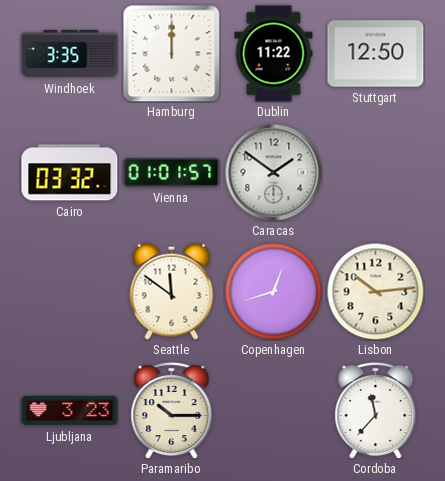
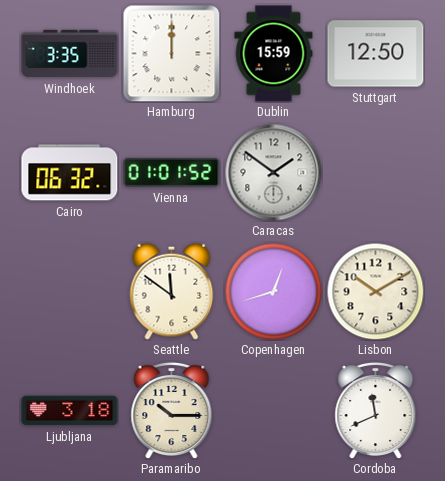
Dublin: 11:22 -> 15:59
Cairo: 03:32 -> 06:32
Vienna: 01:01:57 -> 01:01:52
Lisbon: 10:14 -> 10:10
Ljubljana: 3:23 -> 3:18
Cordoba: 11:37 -> 11:41
